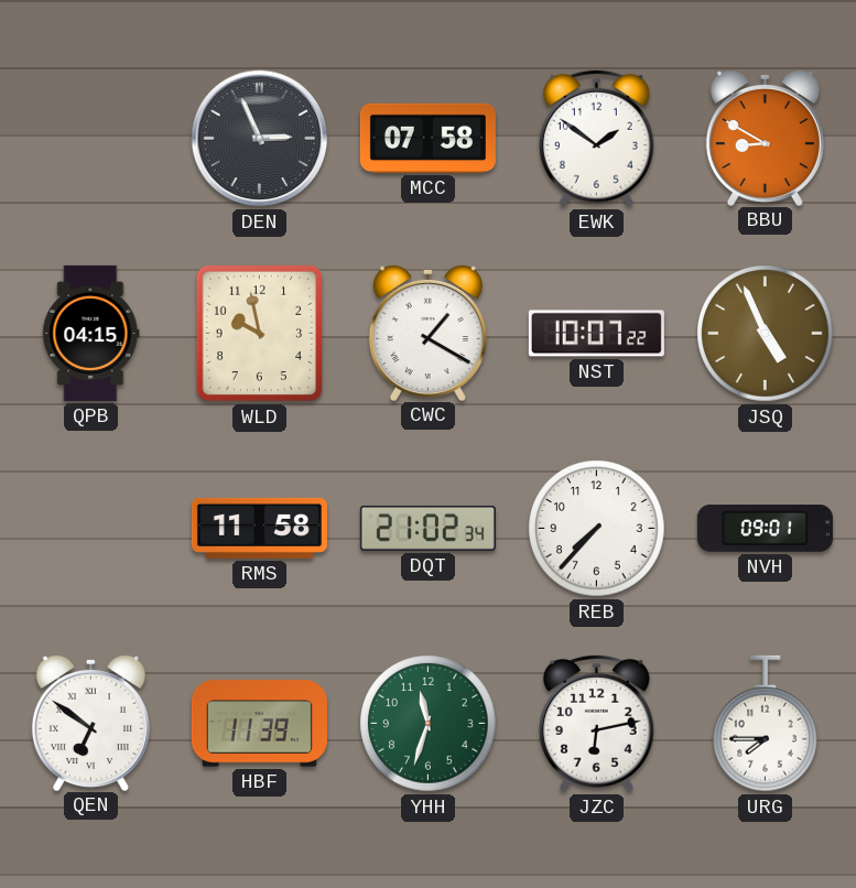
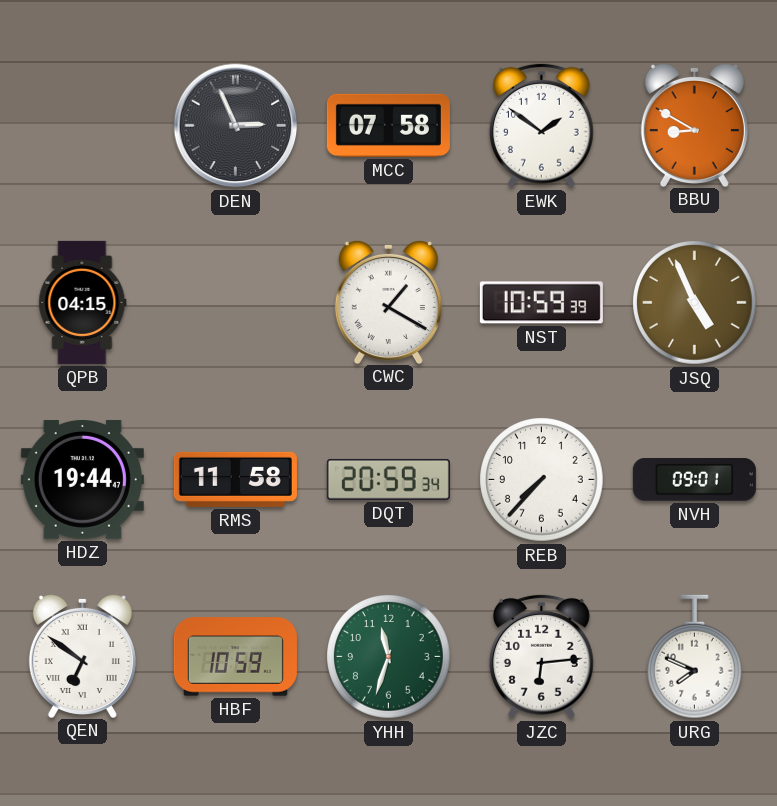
WLD: 9:58 -> none
NST: 10:07 -> 10:59
HDZ: none -> 19:44
DQT: 21:02 -> 20:59
HBF: 11:39 -> 10:59
JZC: 6:13 -> 6:14
URG: 7:45 -> 7:49
